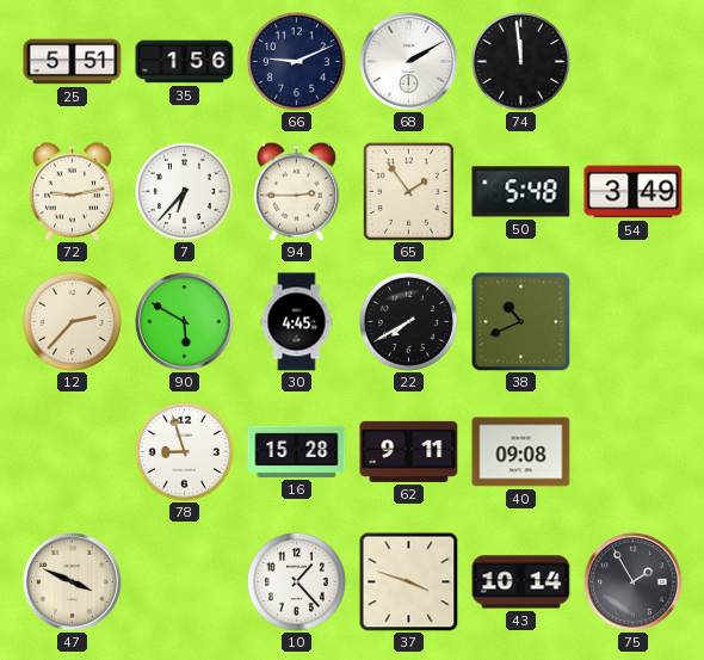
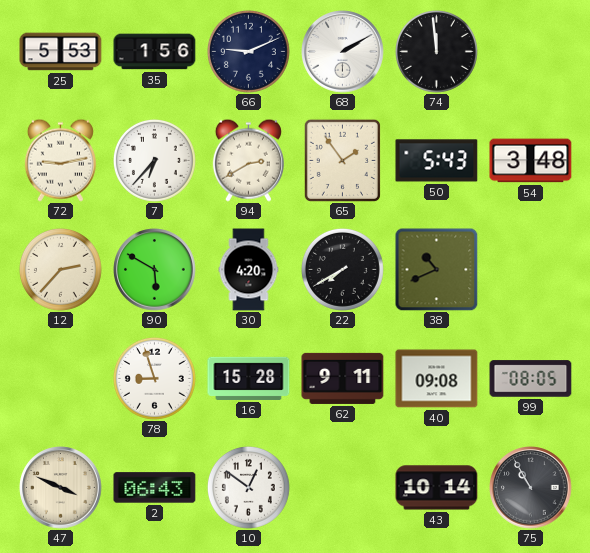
25: 5:51 -> 5:53
94: 2:45 -> 2:40
50: 5:48 -> 5:43
54: 3:49 -> 3:48
30: 4:45 -> 4:20
99: none -> 08:05
2: none -> 06:43
10: 1:23 -> 12:51
37: 3:48 -> none
75: 1:55 -> 10:55
